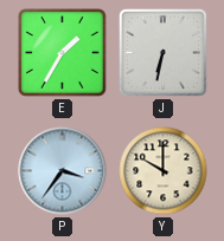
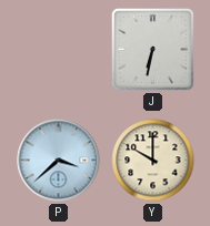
E: 1:35 -> none
P: 3:36 -> 3:38
